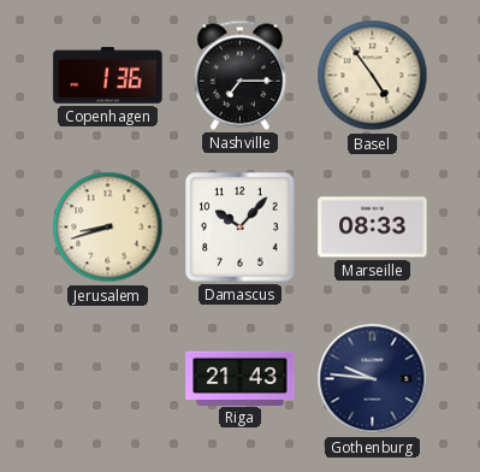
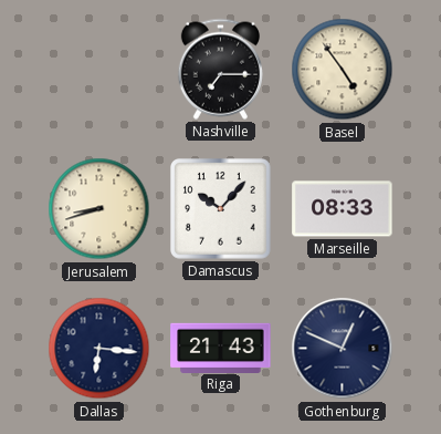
Copenhagen: 1:36 -> none
Dallas: none -> 6:16
Gothenburg: 9:46 -> 12:49
